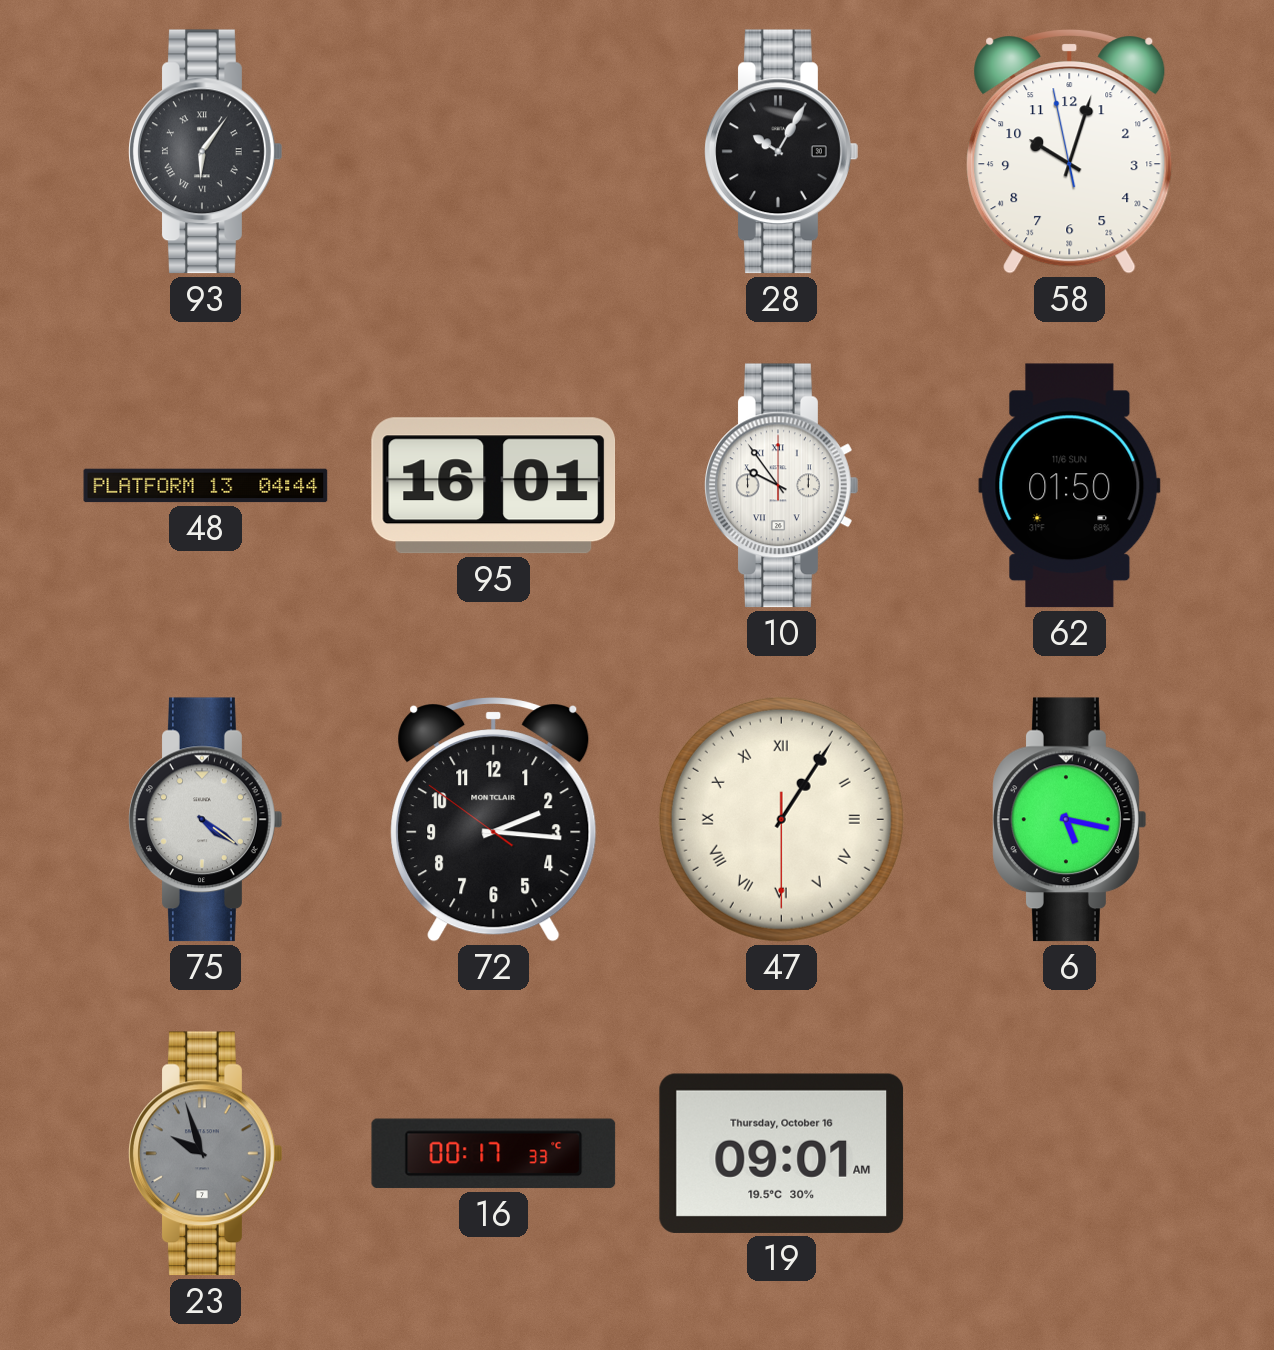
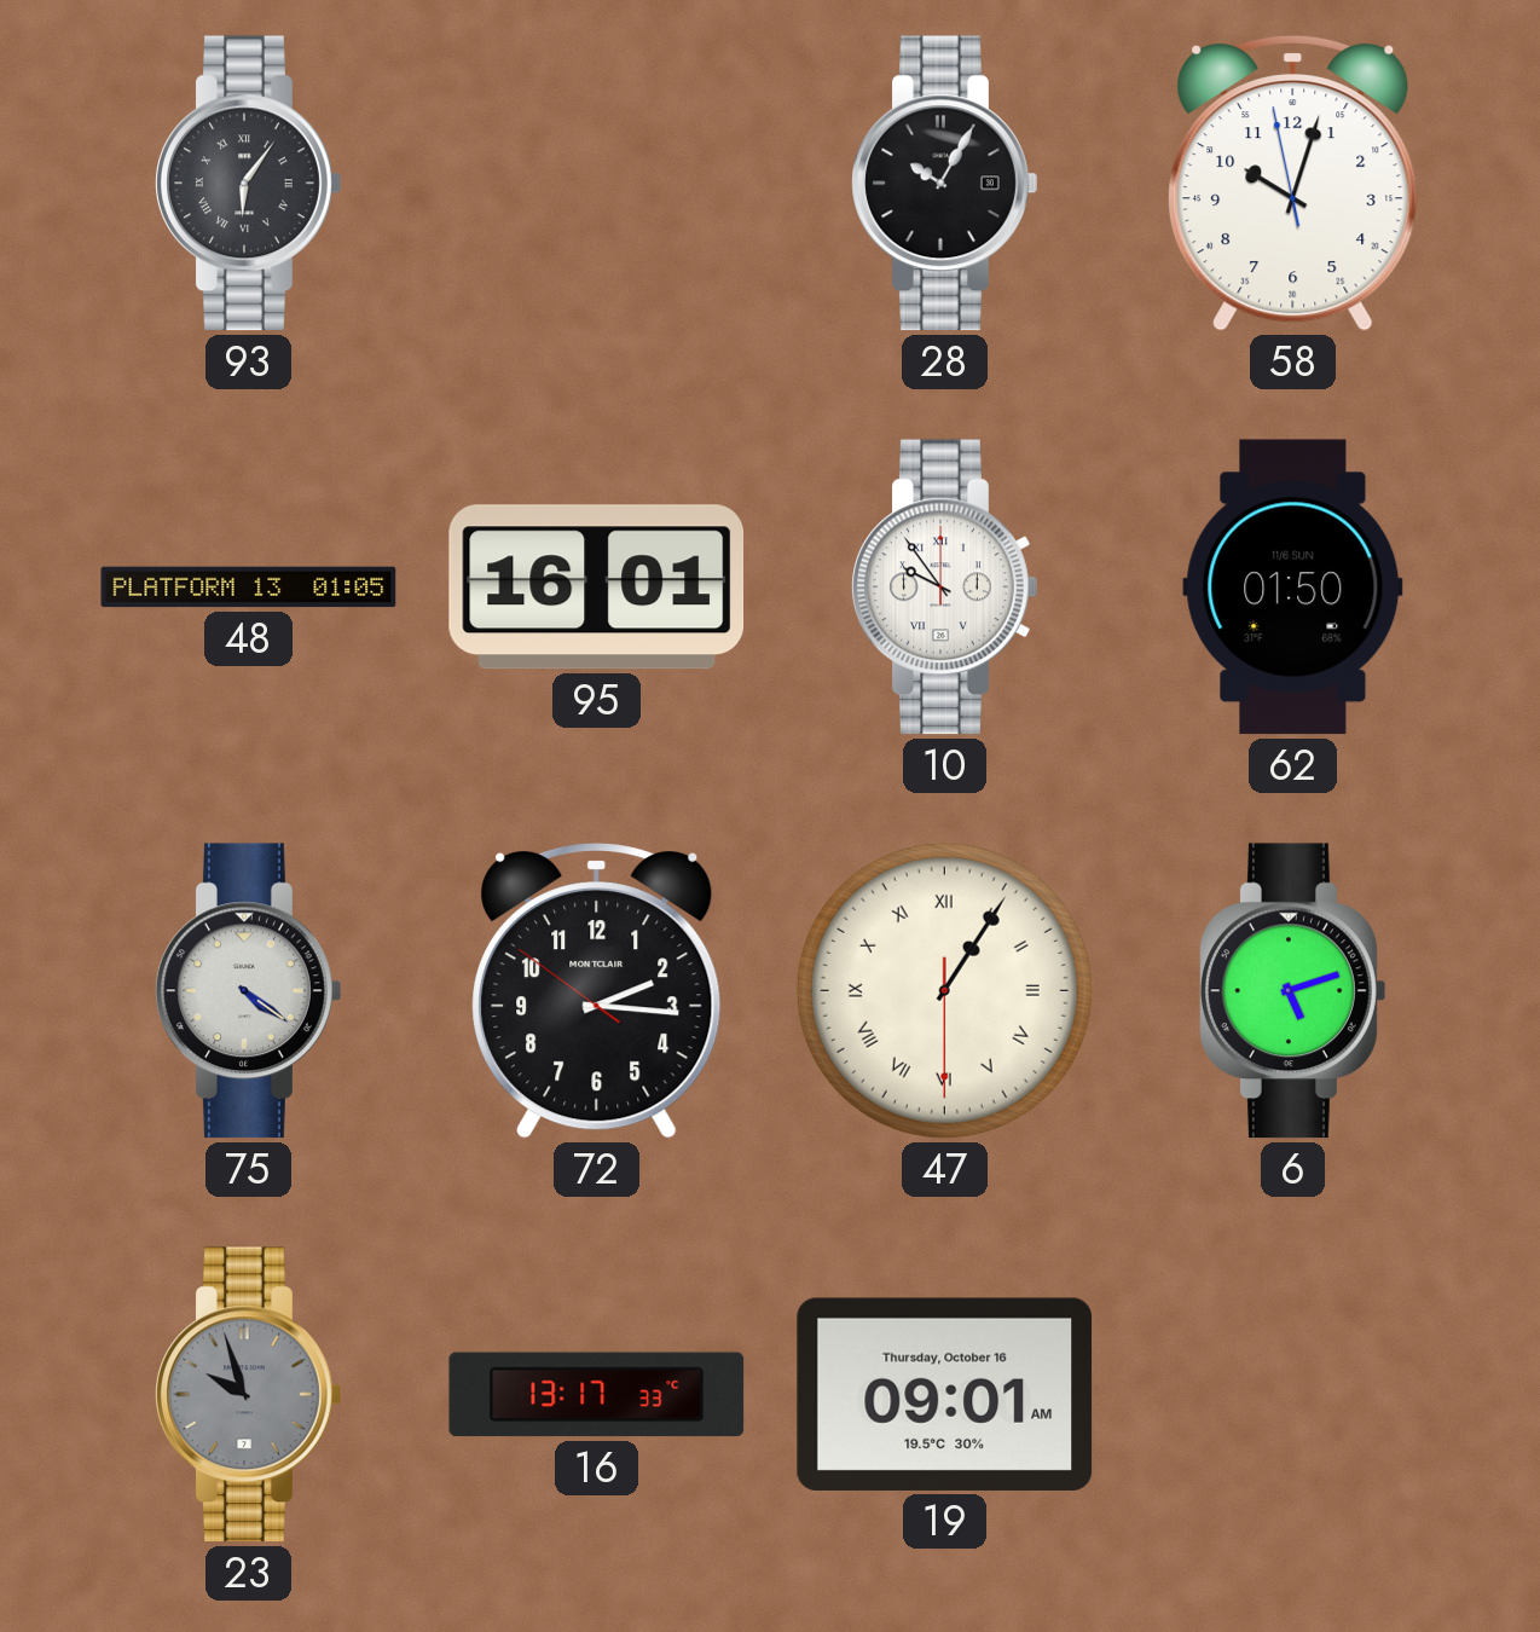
48: 04:44 -> 01:05
6: 5:17 -> 5:12
16: 00:17 -> 13:17
